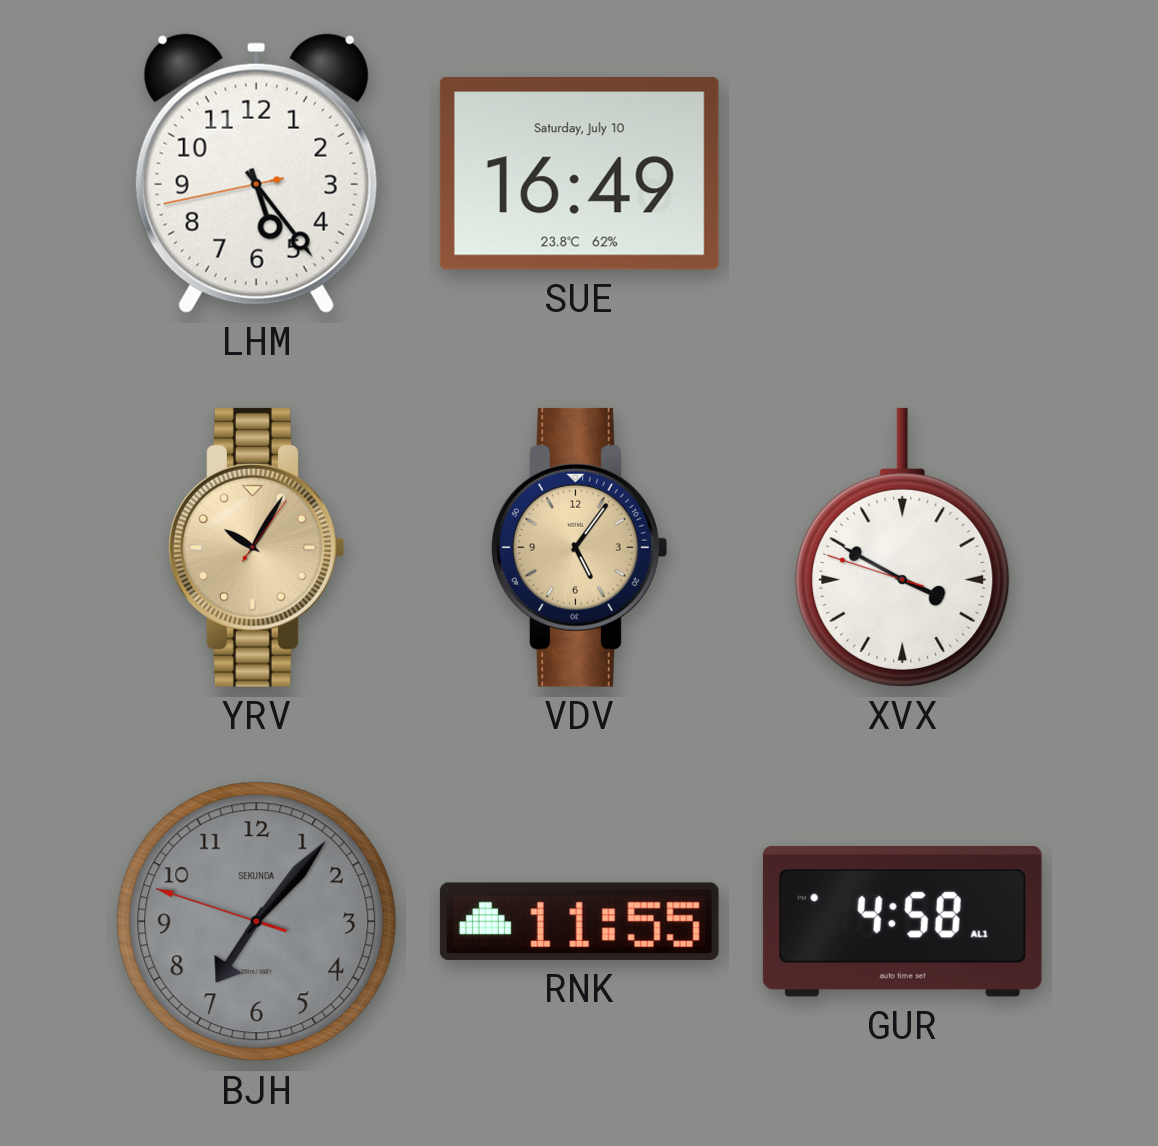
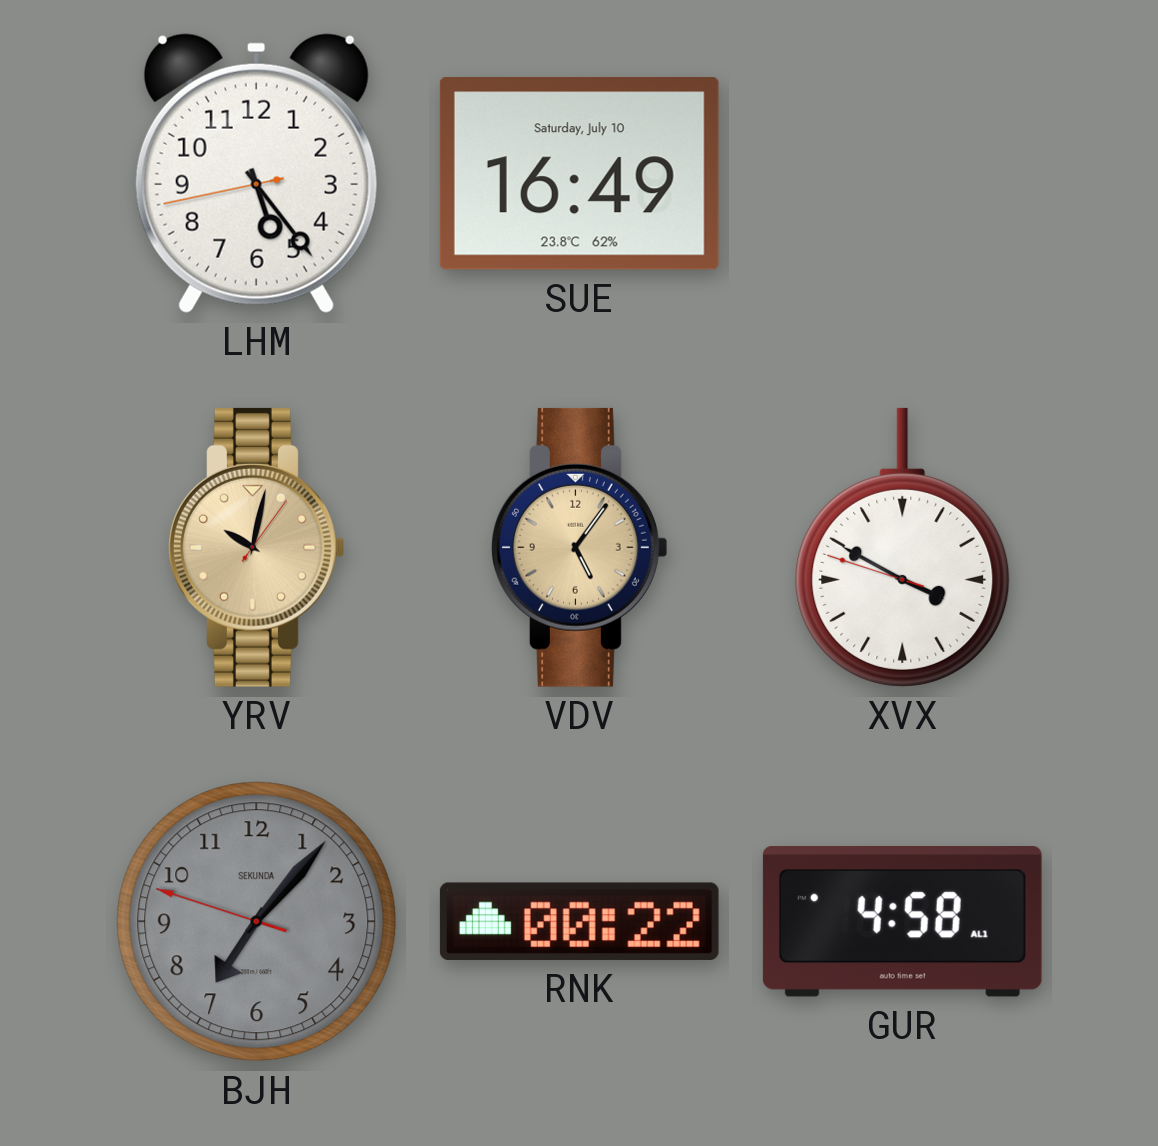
YRV: 10:05 -> 10:02
RNK: 11:55 -> 00:22
